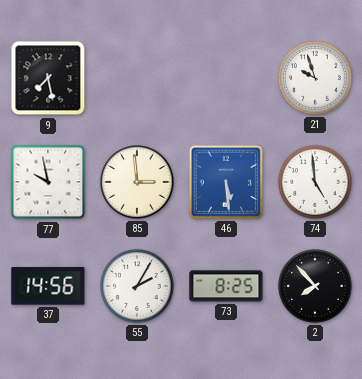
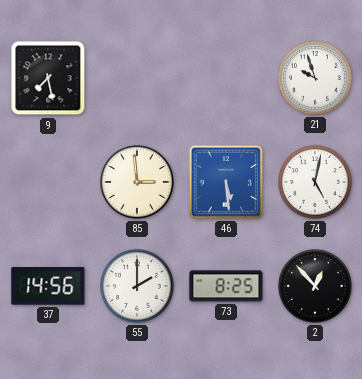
77: 9:58 -> none
74: 4:59 -> 5:02
55: 2:05 -> 2:00
2: 7:53 -> 12:53
